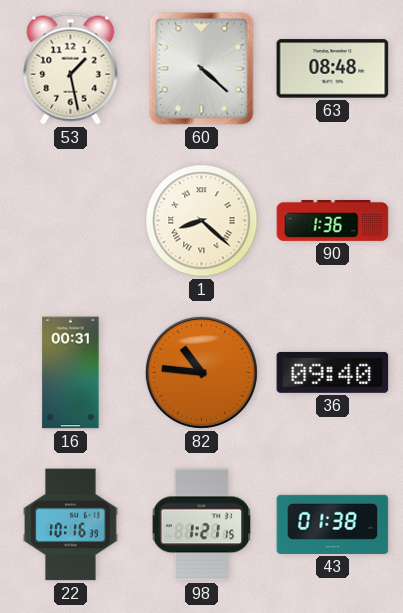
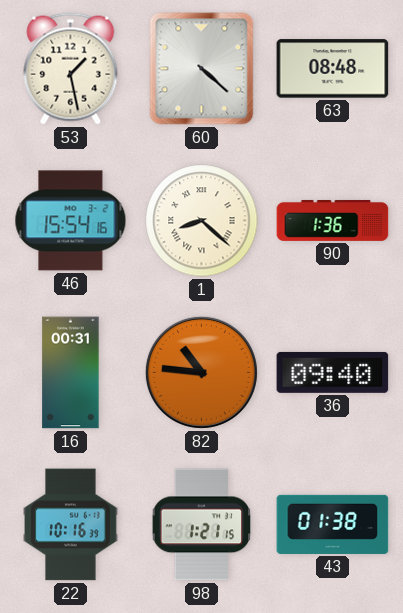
46: none -> 15:54
